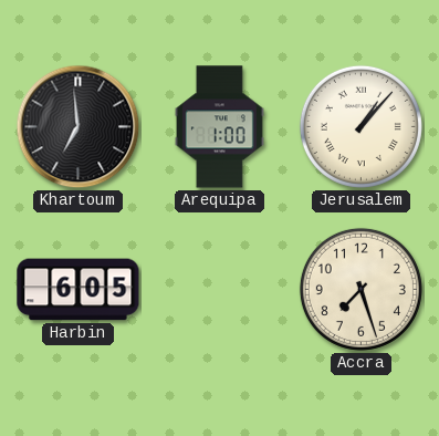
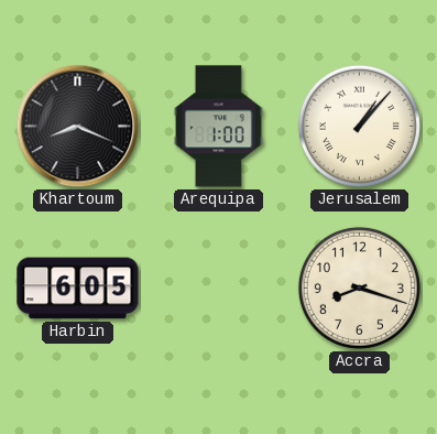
Khartoum: 6:59 -> 8:19
Accra: 7:27 -> 8:18
